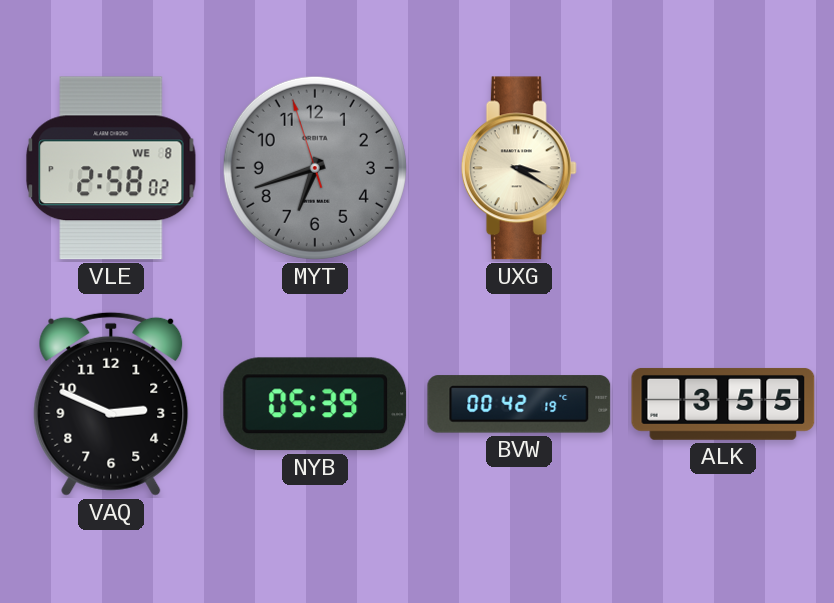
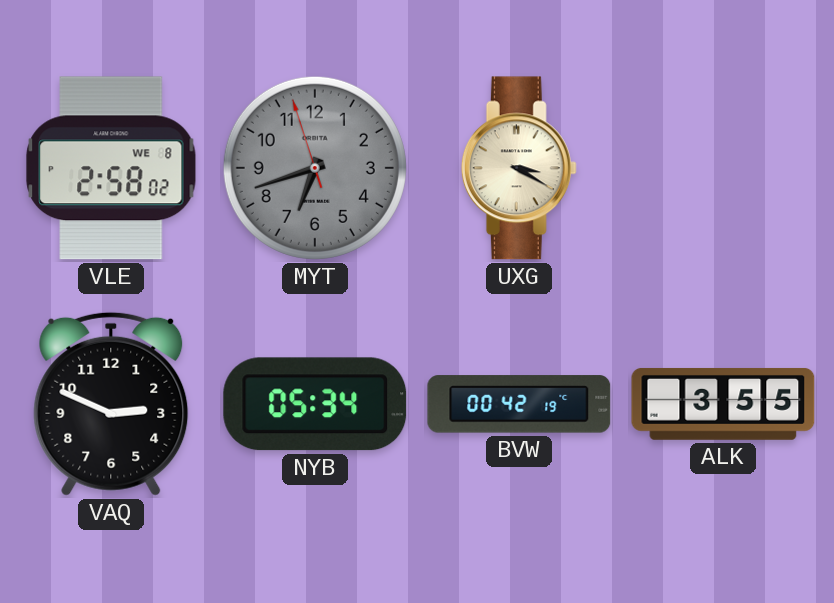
NYB: 05:39 -> 05:34
